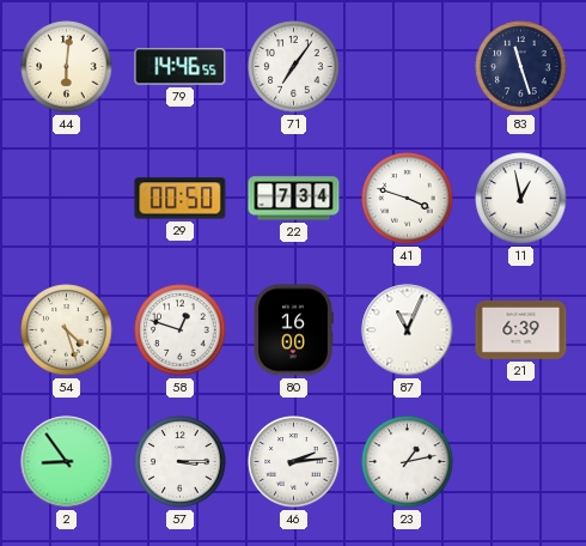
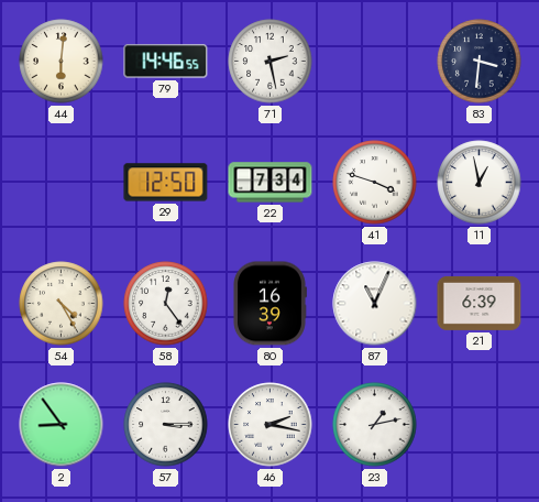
71: 7:06 -> 2:28
83: 11:27 -> 3:31
29: 00:50 -> 12:50
54: 4:27 -> 4:25
58: 12:48 -> 12:24
80: 16:00 -> 16:39
46: 2:14 -> 2:17
